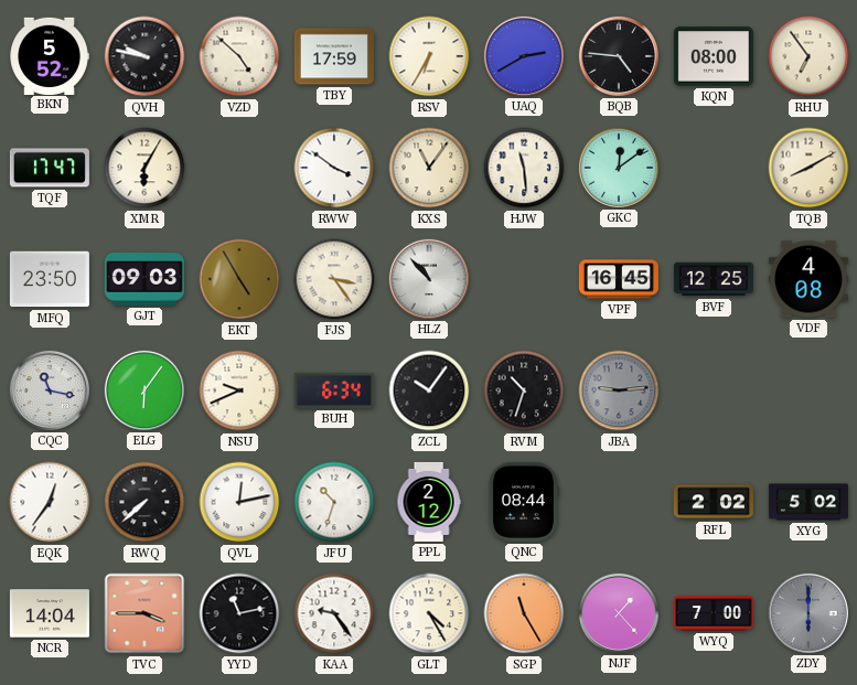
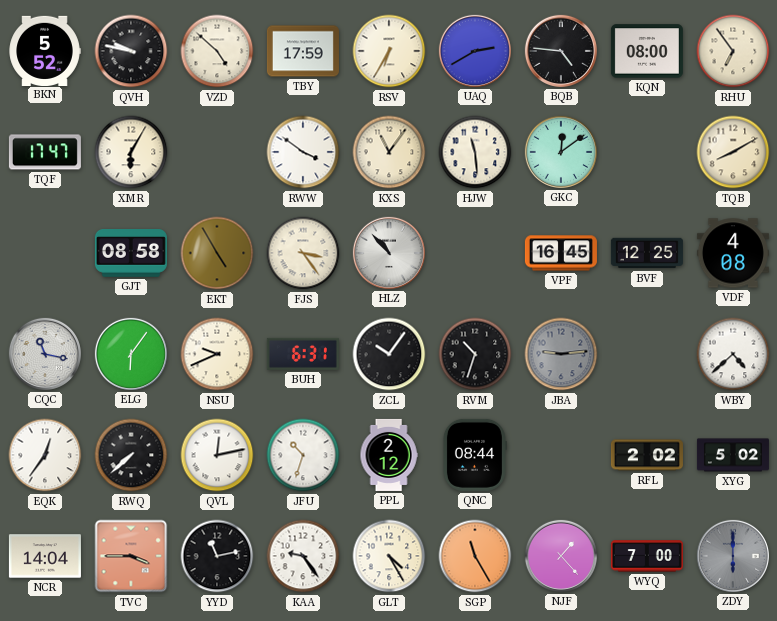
MFQ: 23:50 -> none
GJT: 09:03 -> 08:58
BUH: 6:34 -> 6:31
WBY: none -> 4:38
